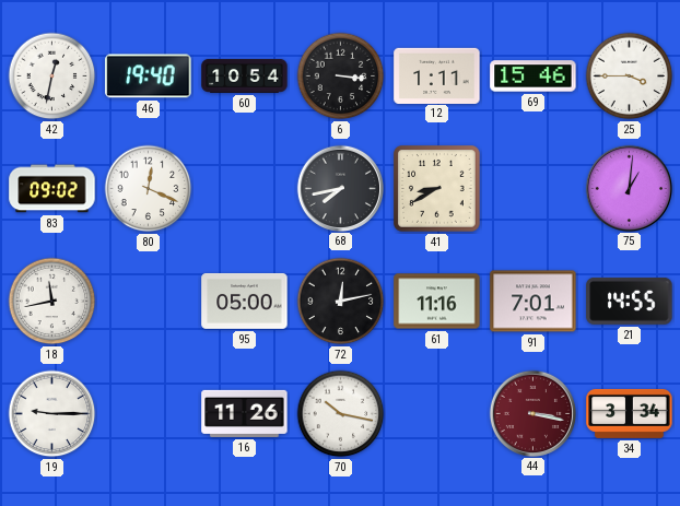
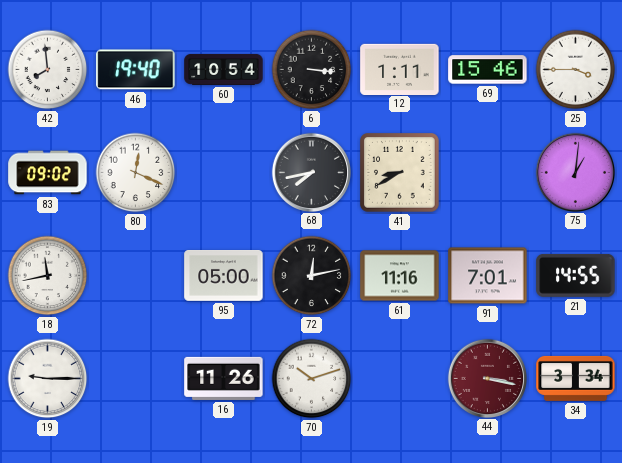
42: 12:32 -> 7:59
70: 10:17 -> 10:12
